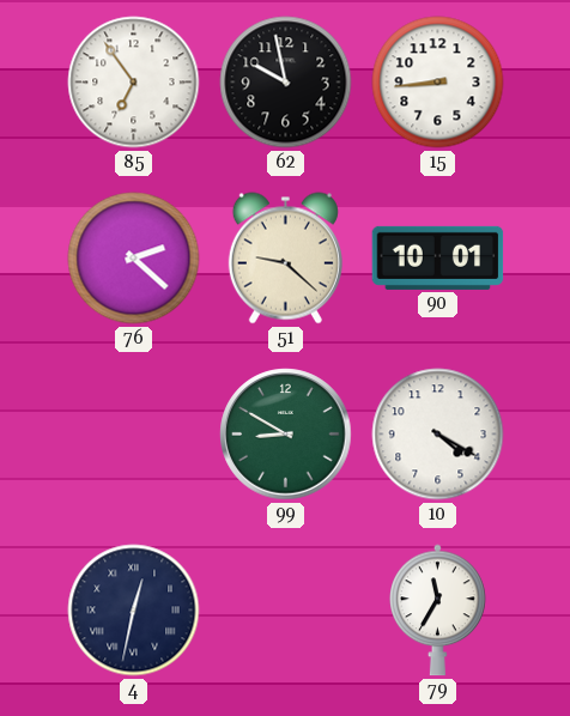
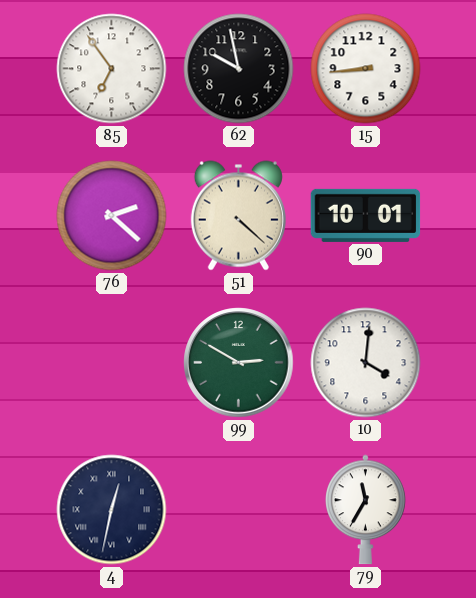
51: 9:22 -> 4:22
99: 8:50 -> 2:50
10: 4:20 -> 4:01
